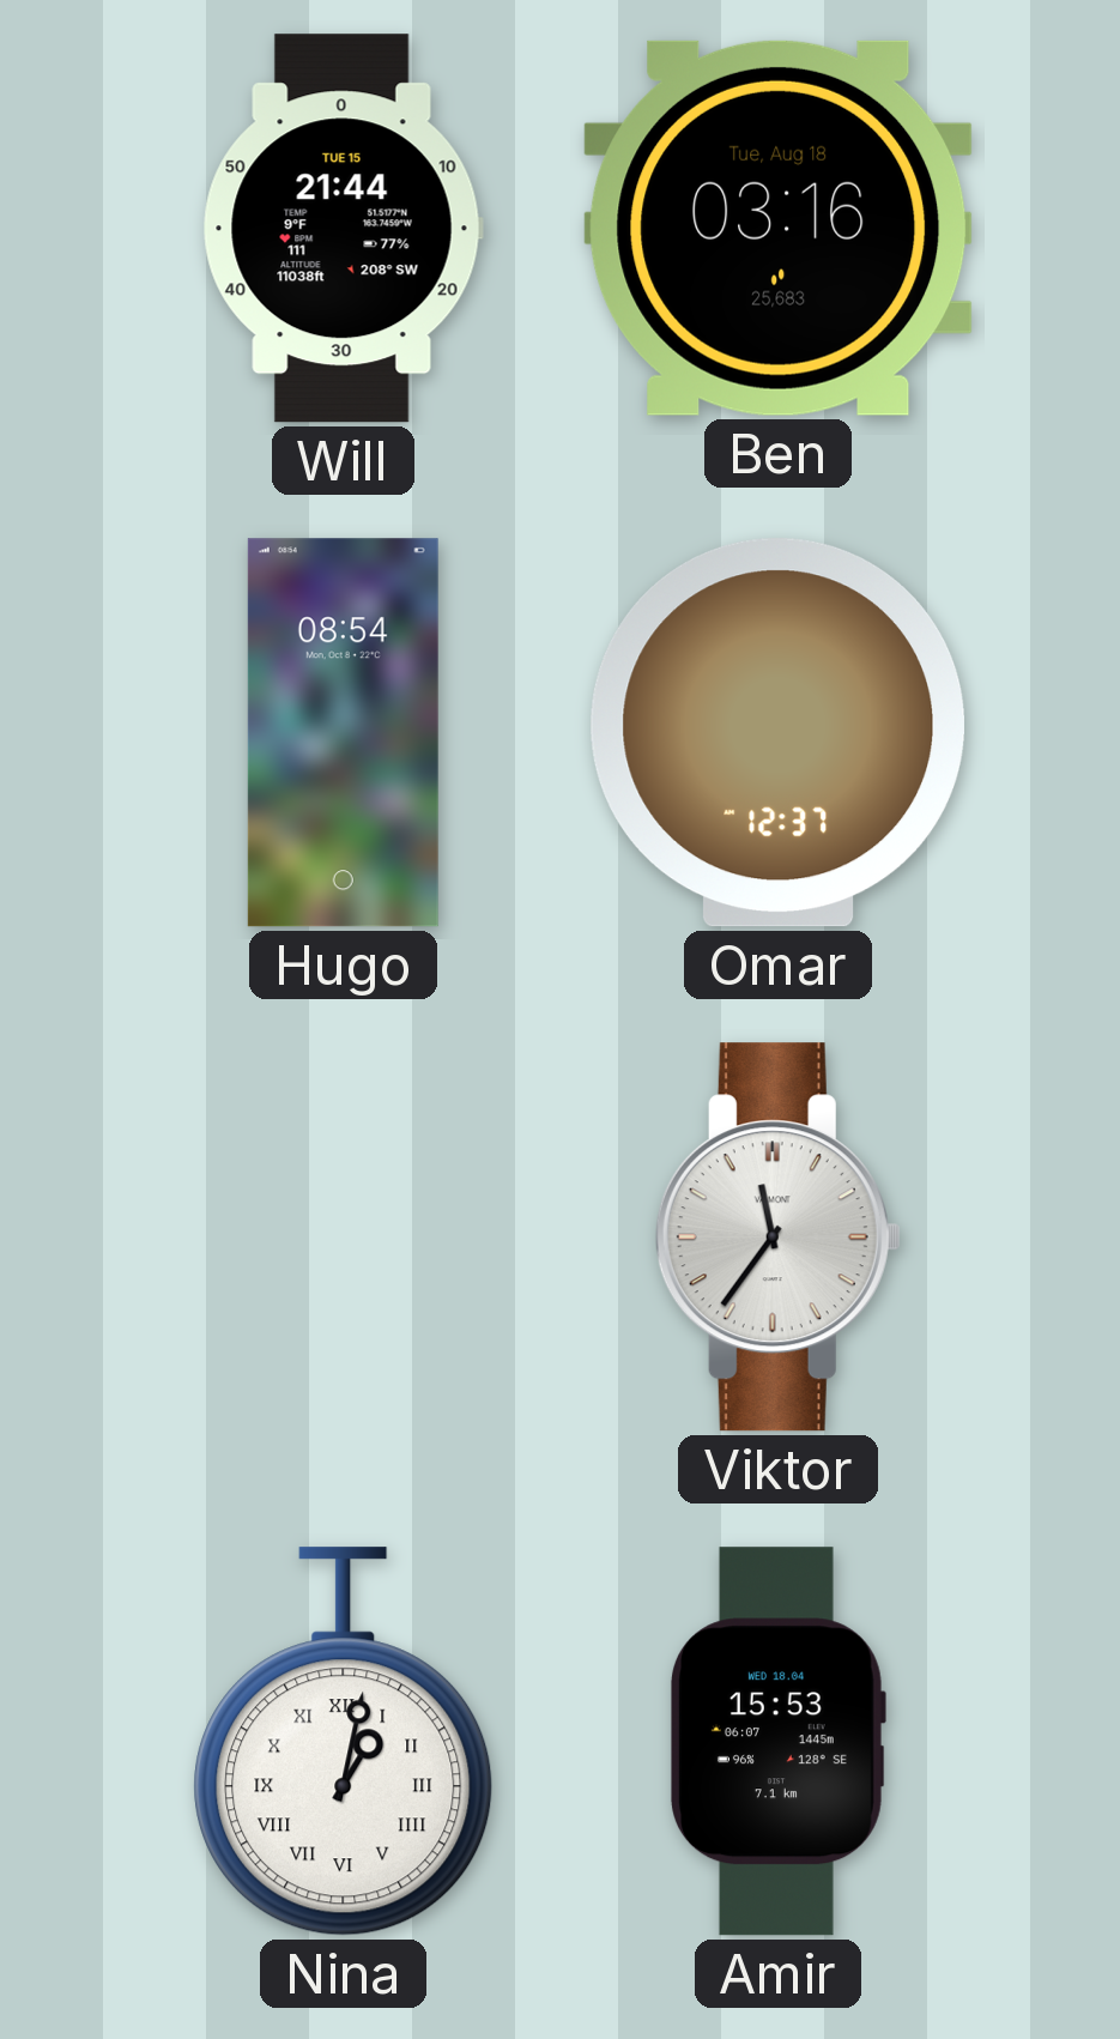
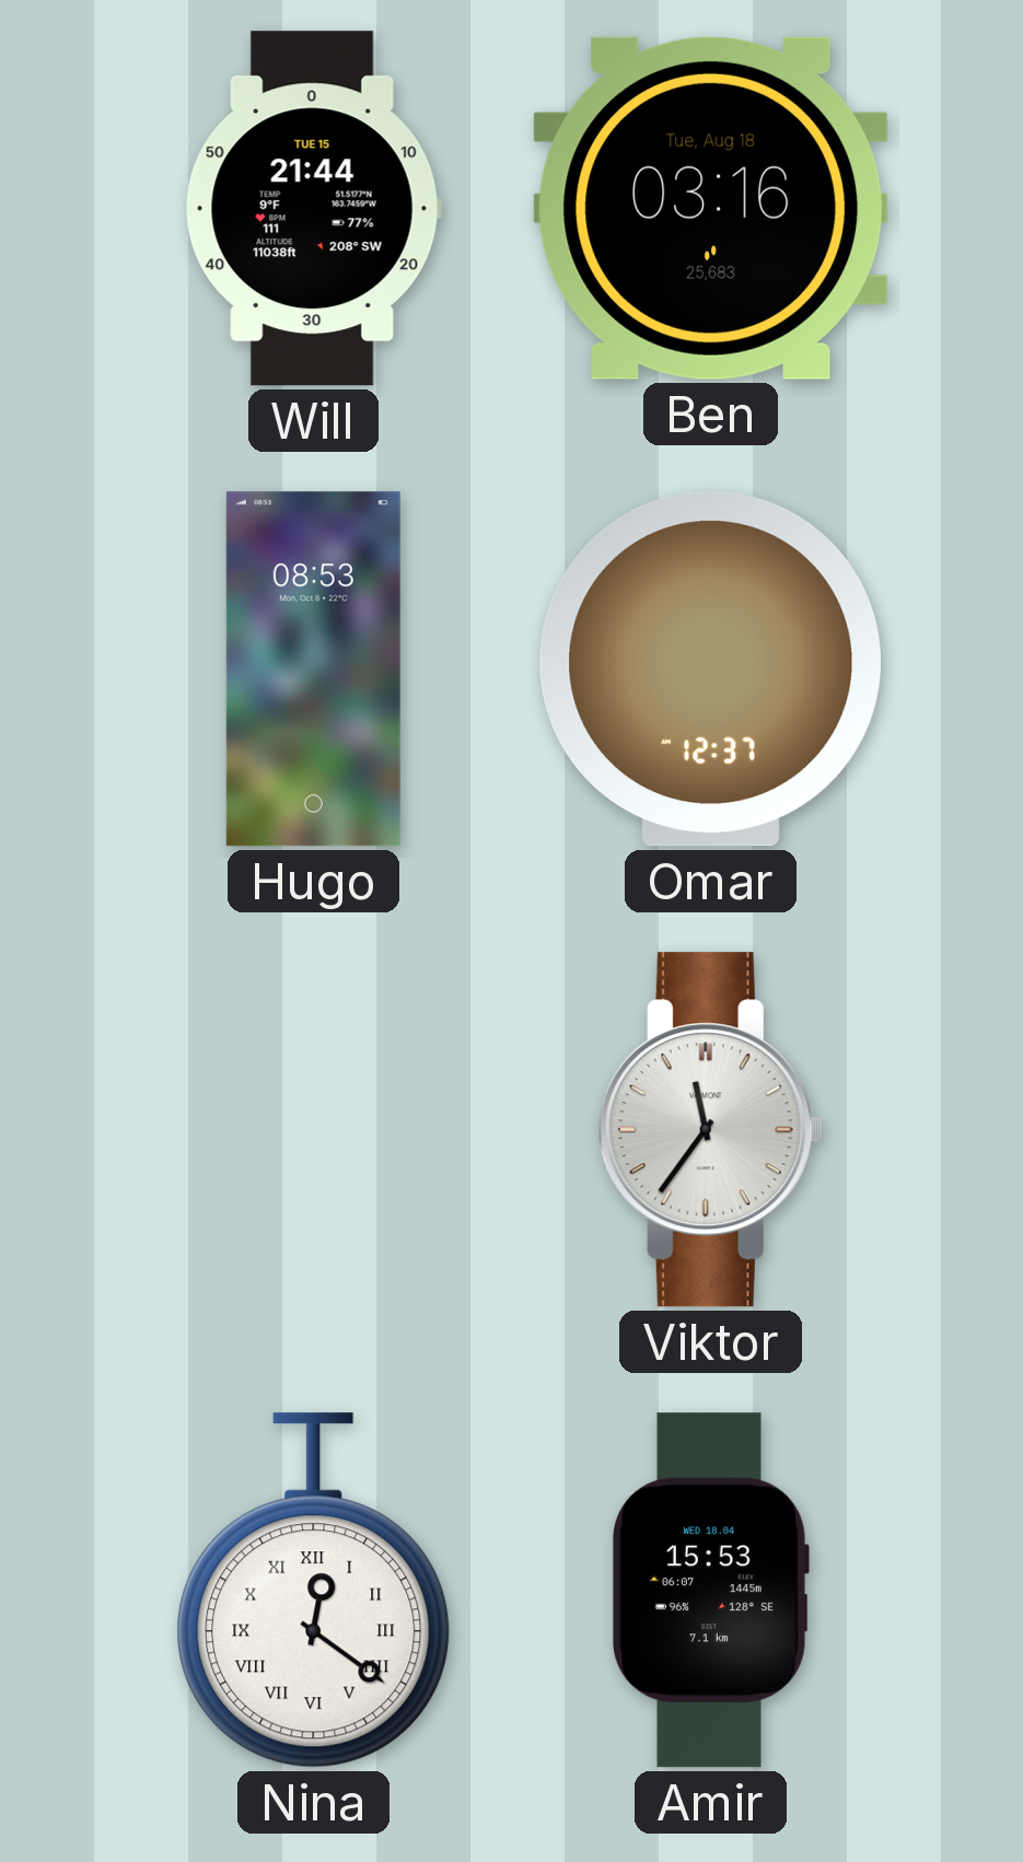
Hugo: 08:54 -> 08:53
Nina: 1:02 -> 12:21
